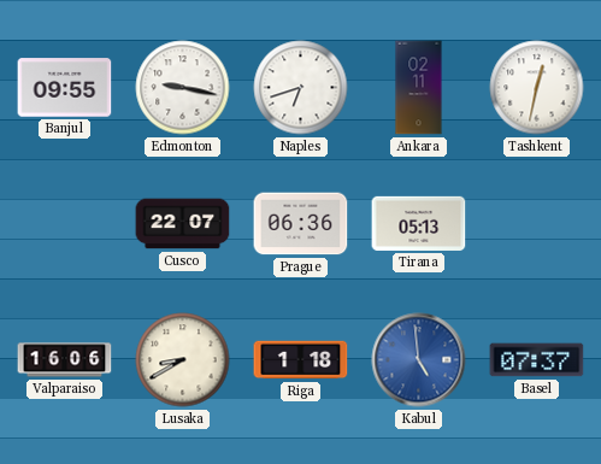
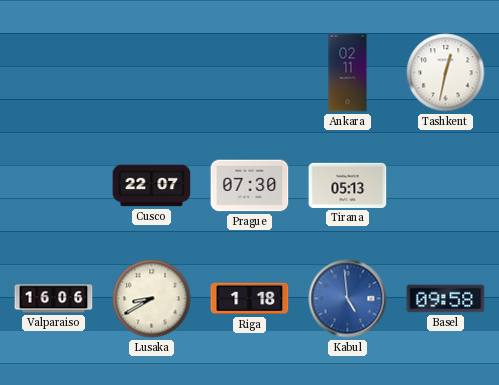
Banjul: 09:55 -> none
Edmonton: 9:17 -> none
Naples: 6:42 -> none
Prague: 06:36 -> 07:30
Basel: 07:37 -> 09:58
